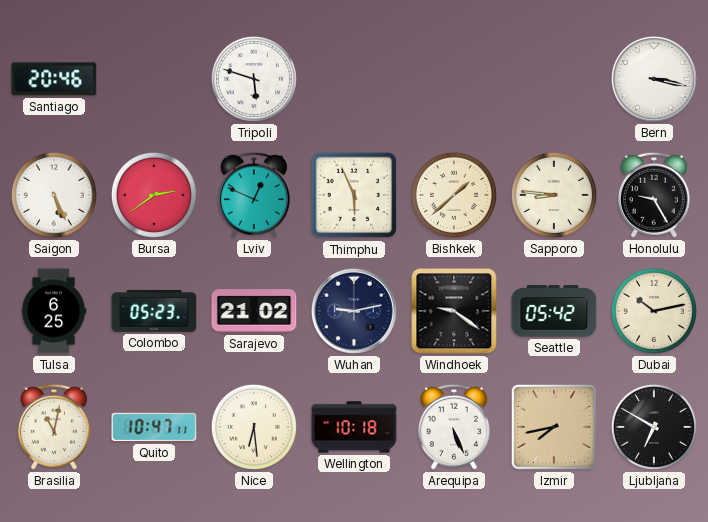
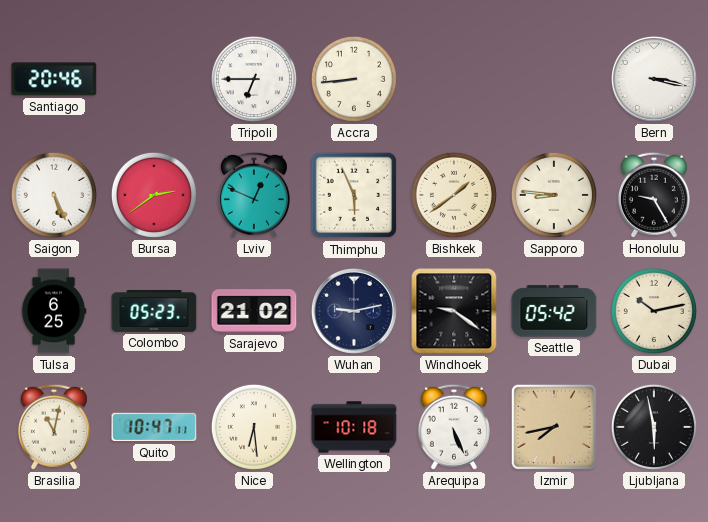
Tripoli: 5:48 -> 6:45
Accra: none -> 8:44
Bishkek: 1:38 -> 1:39
Ljubljana: 6:50 -> 5:58
